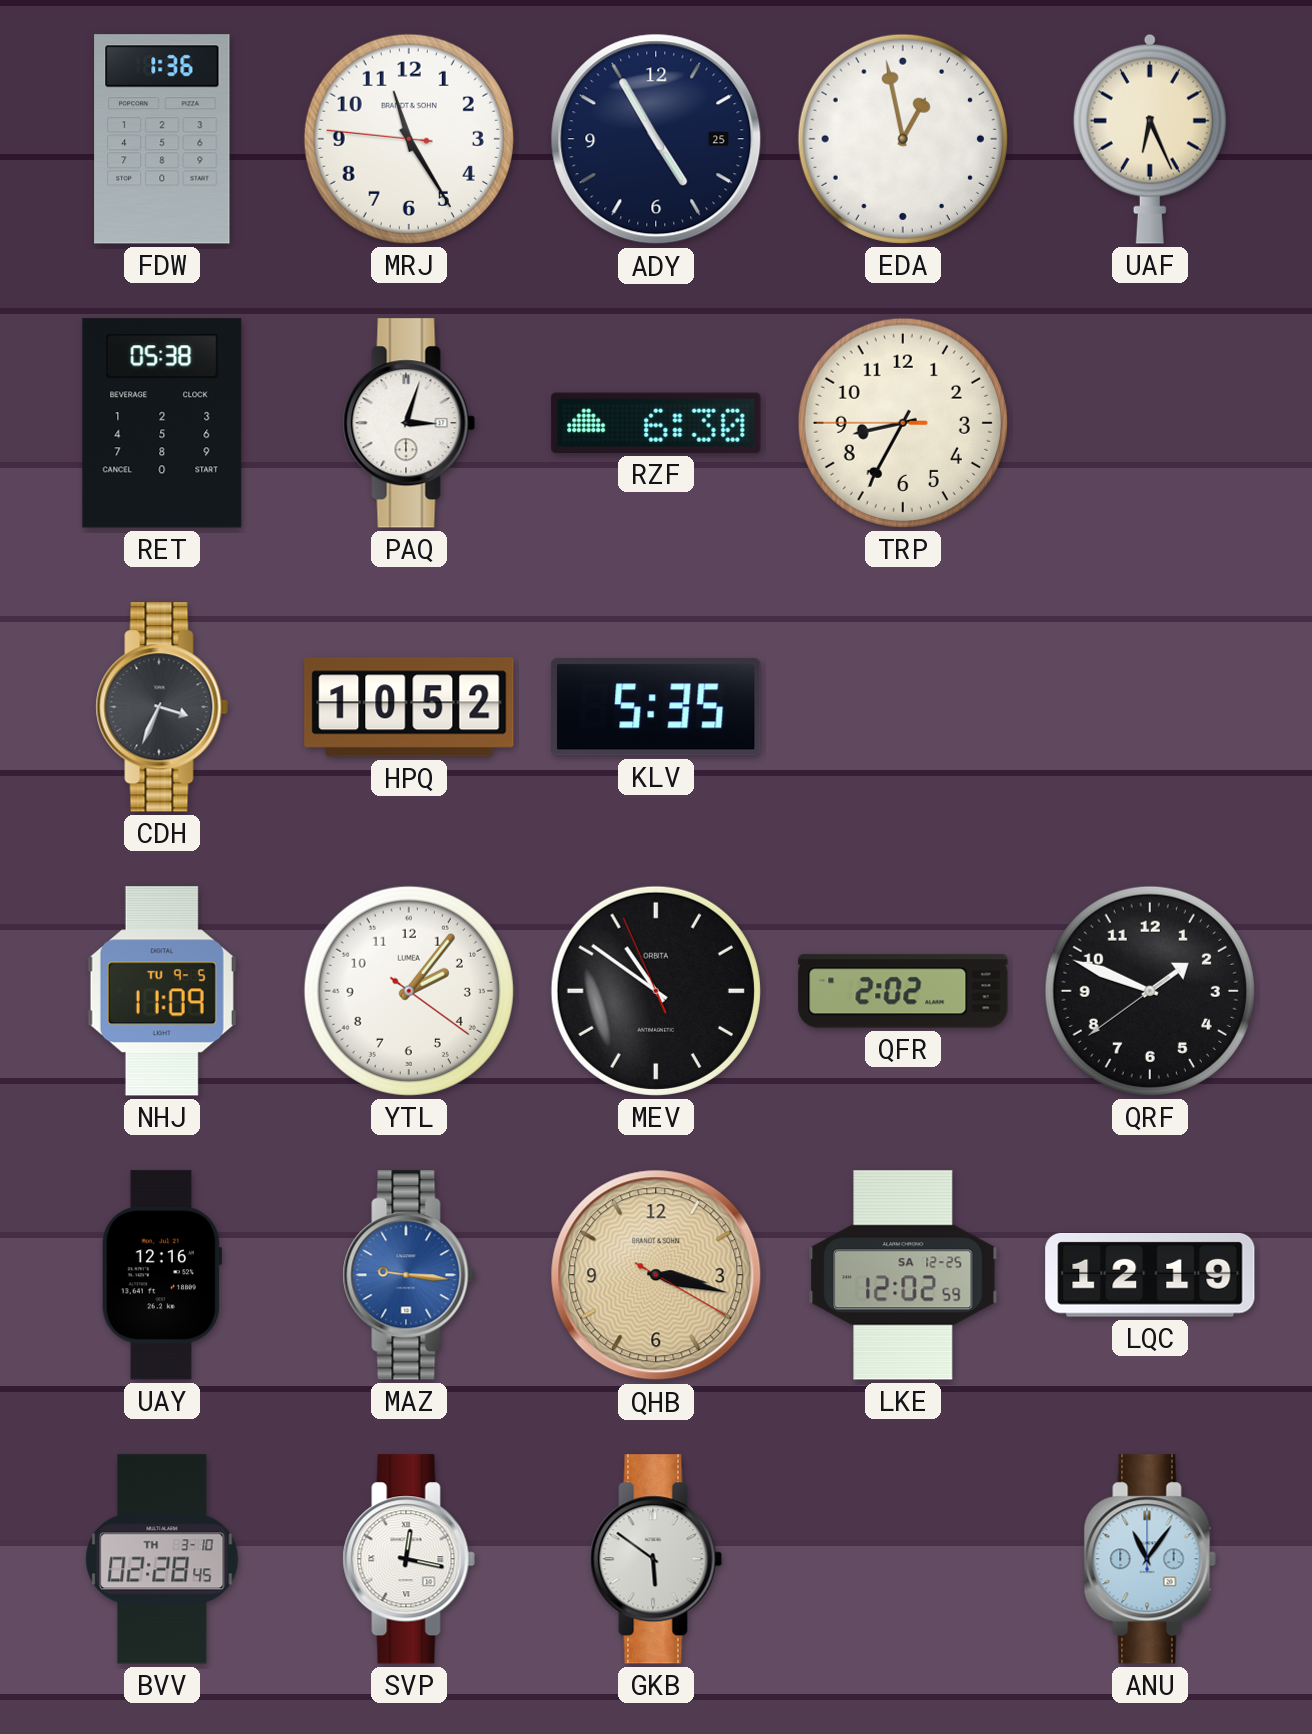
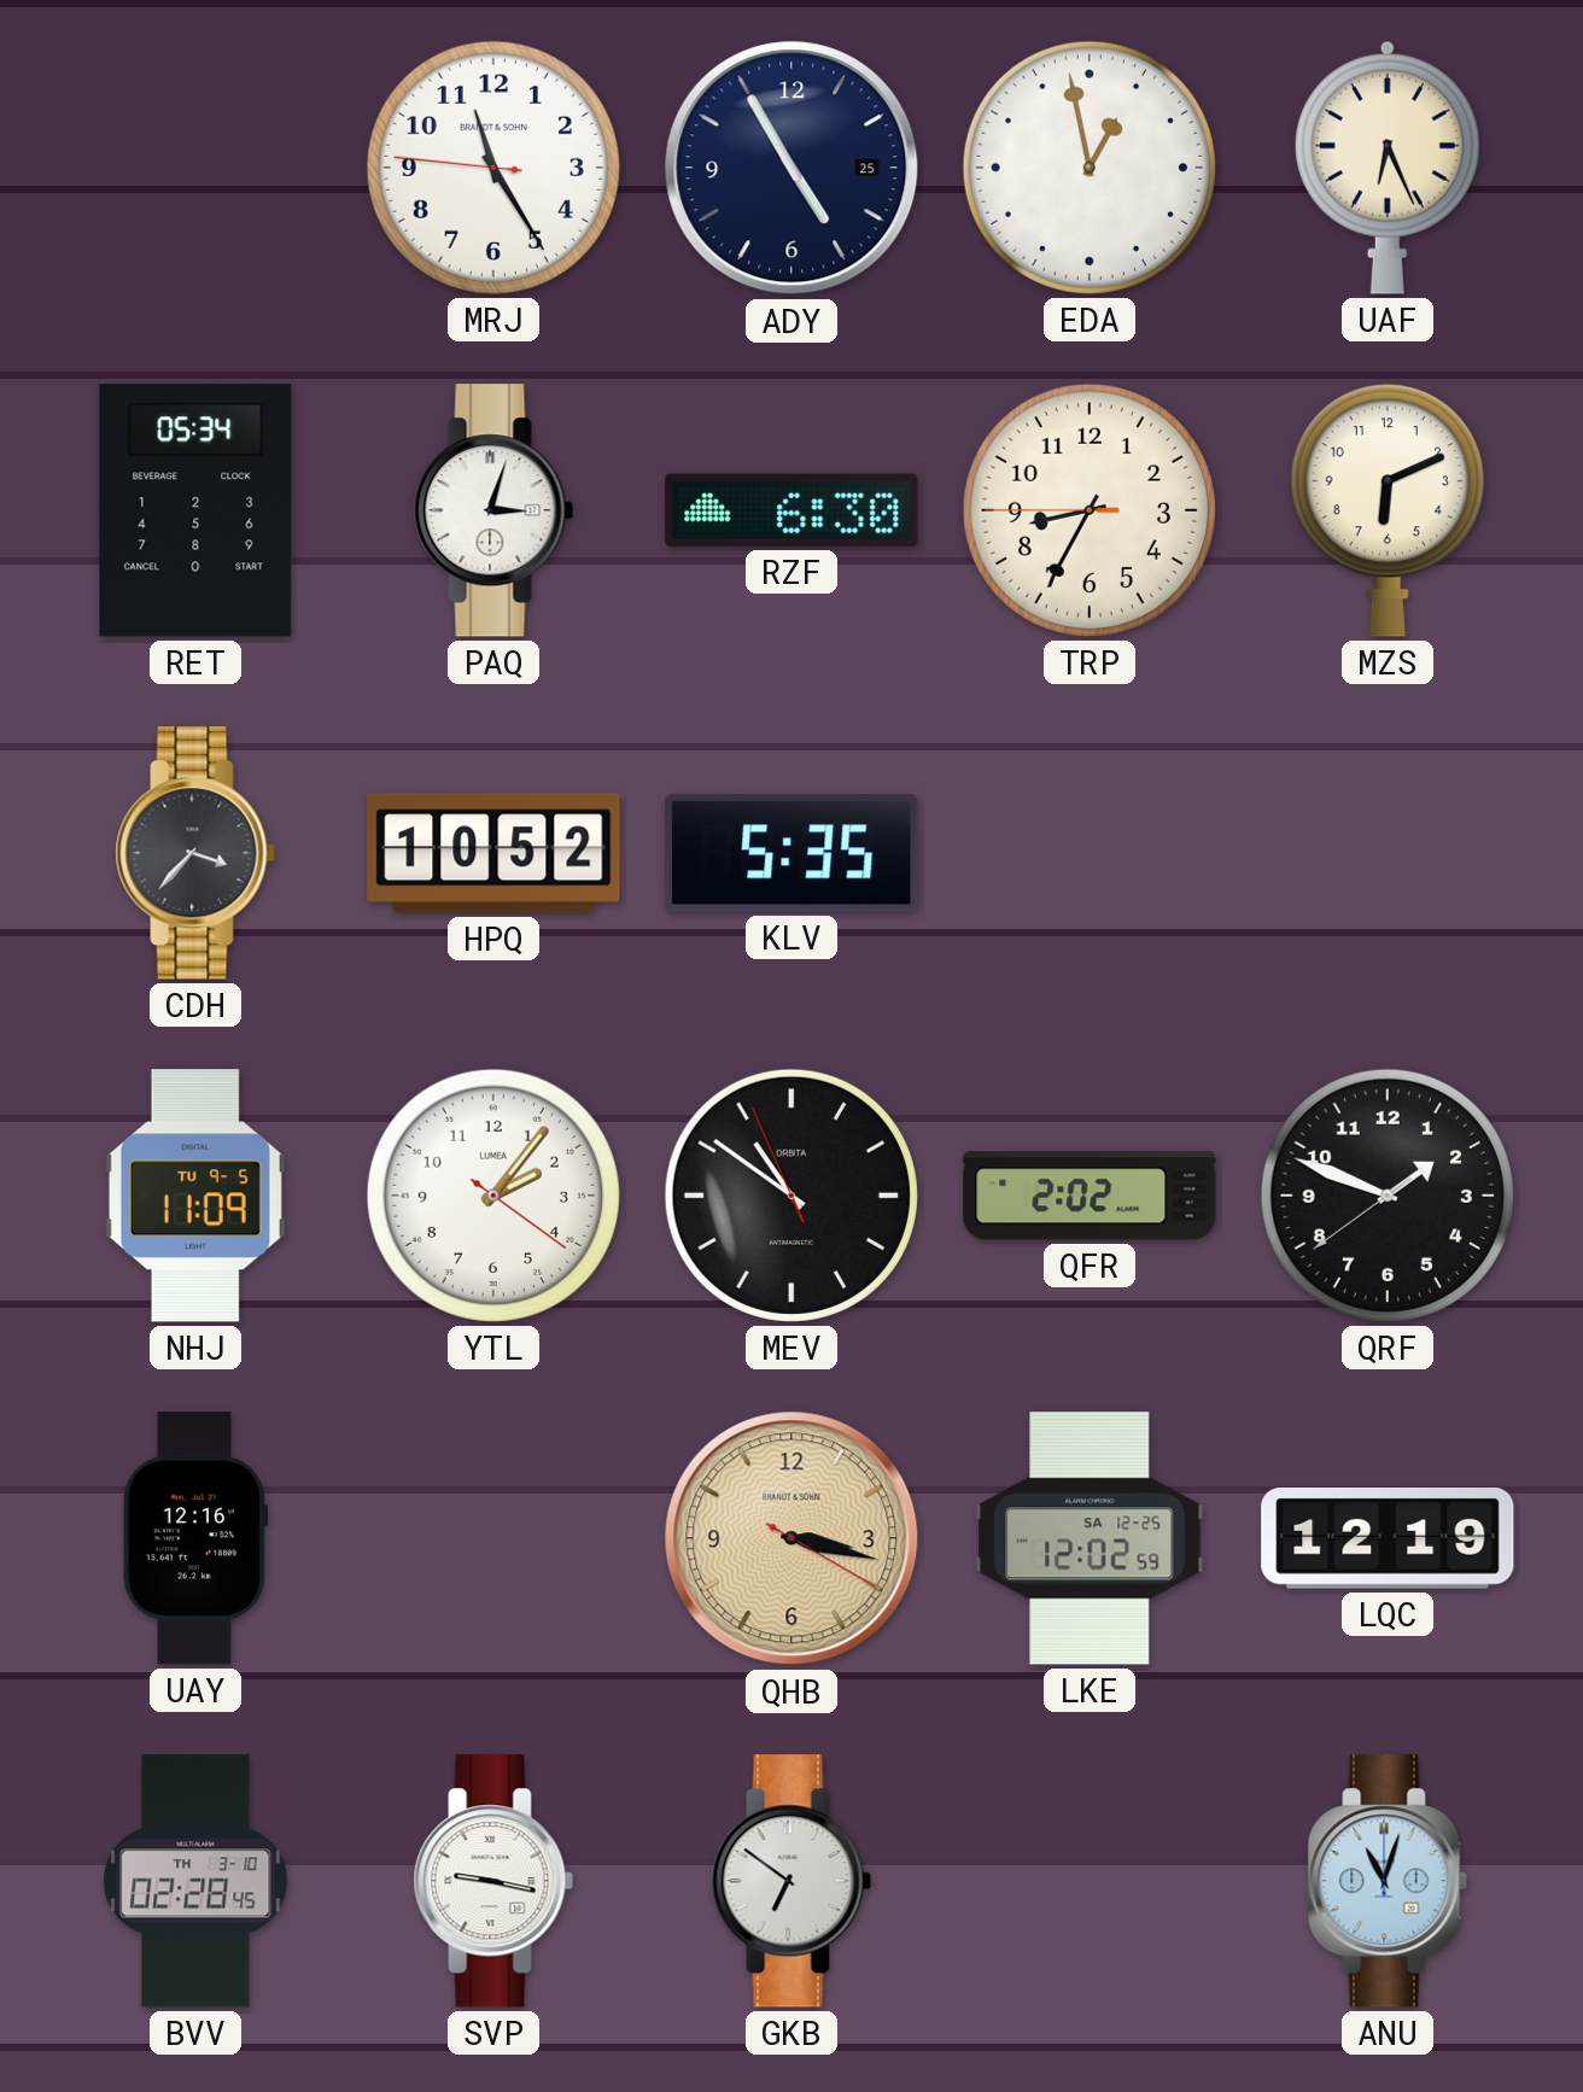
FDW: 1:36 -> none
RET: 05:38 -> 05:34
MZS: none -> 6:11
CDH: 3:34 -> 3:37
MAZ: 9:16 -> none
SVP: 12:17 -> 9:17
GKB: 5:51 -> 6:51
ANU: 11:06 -> 11:03
